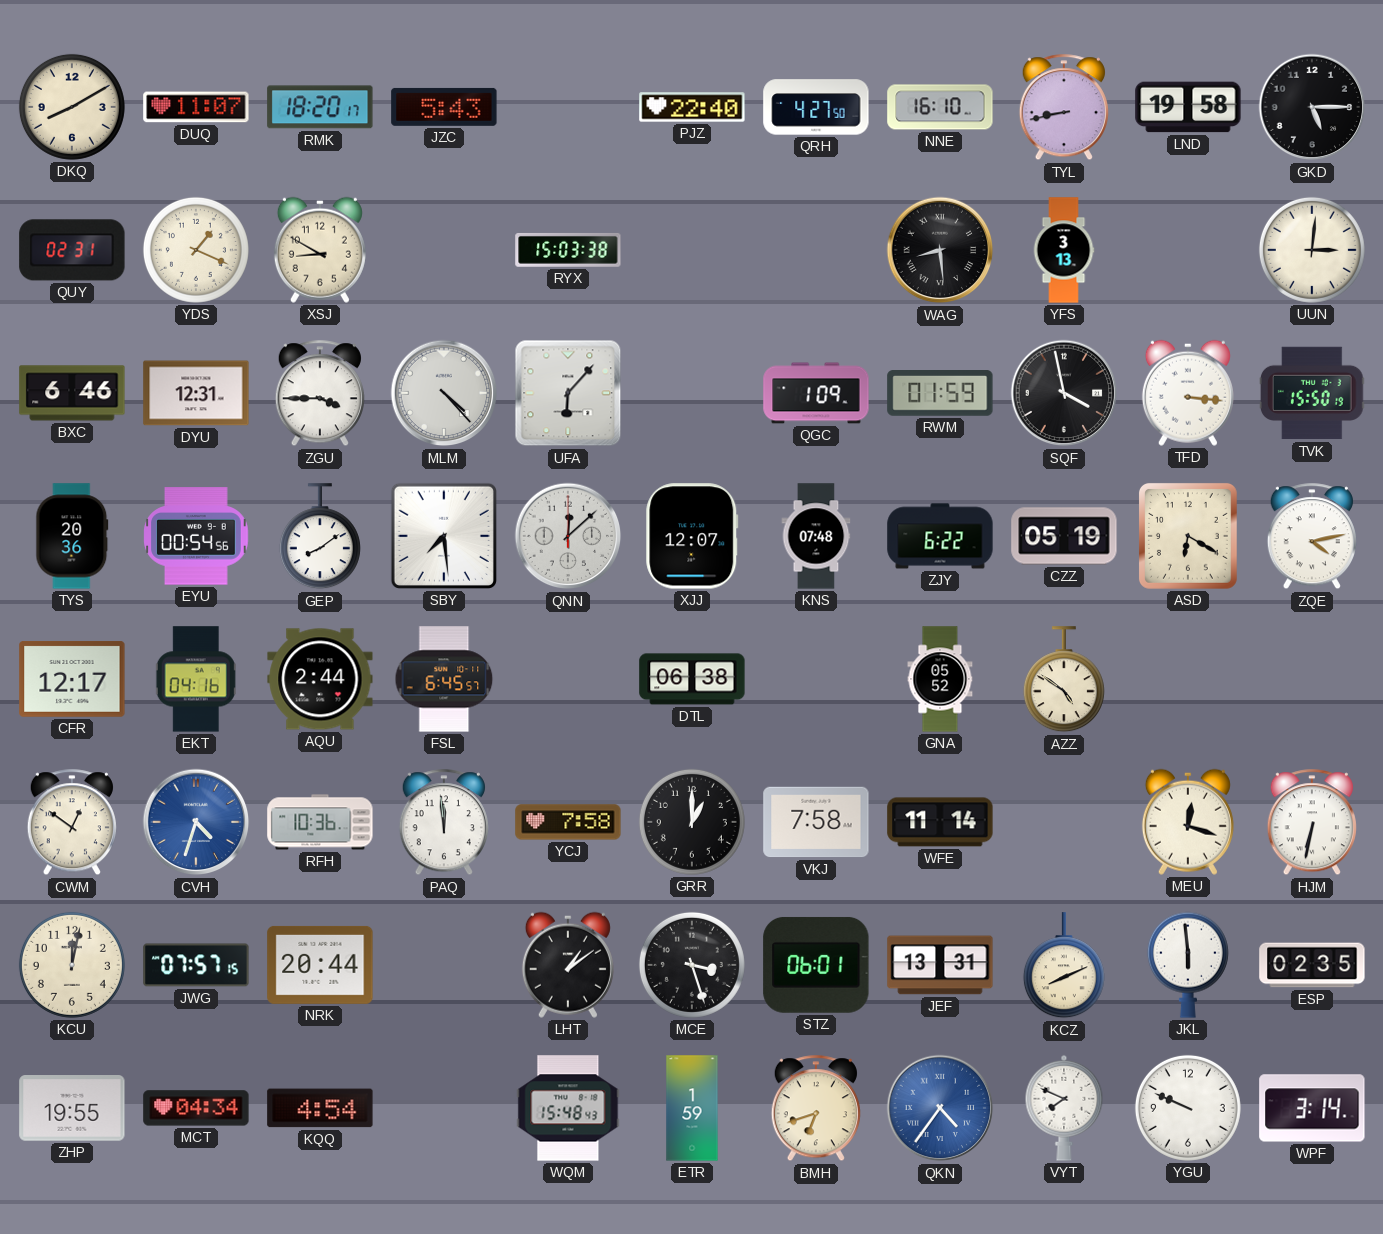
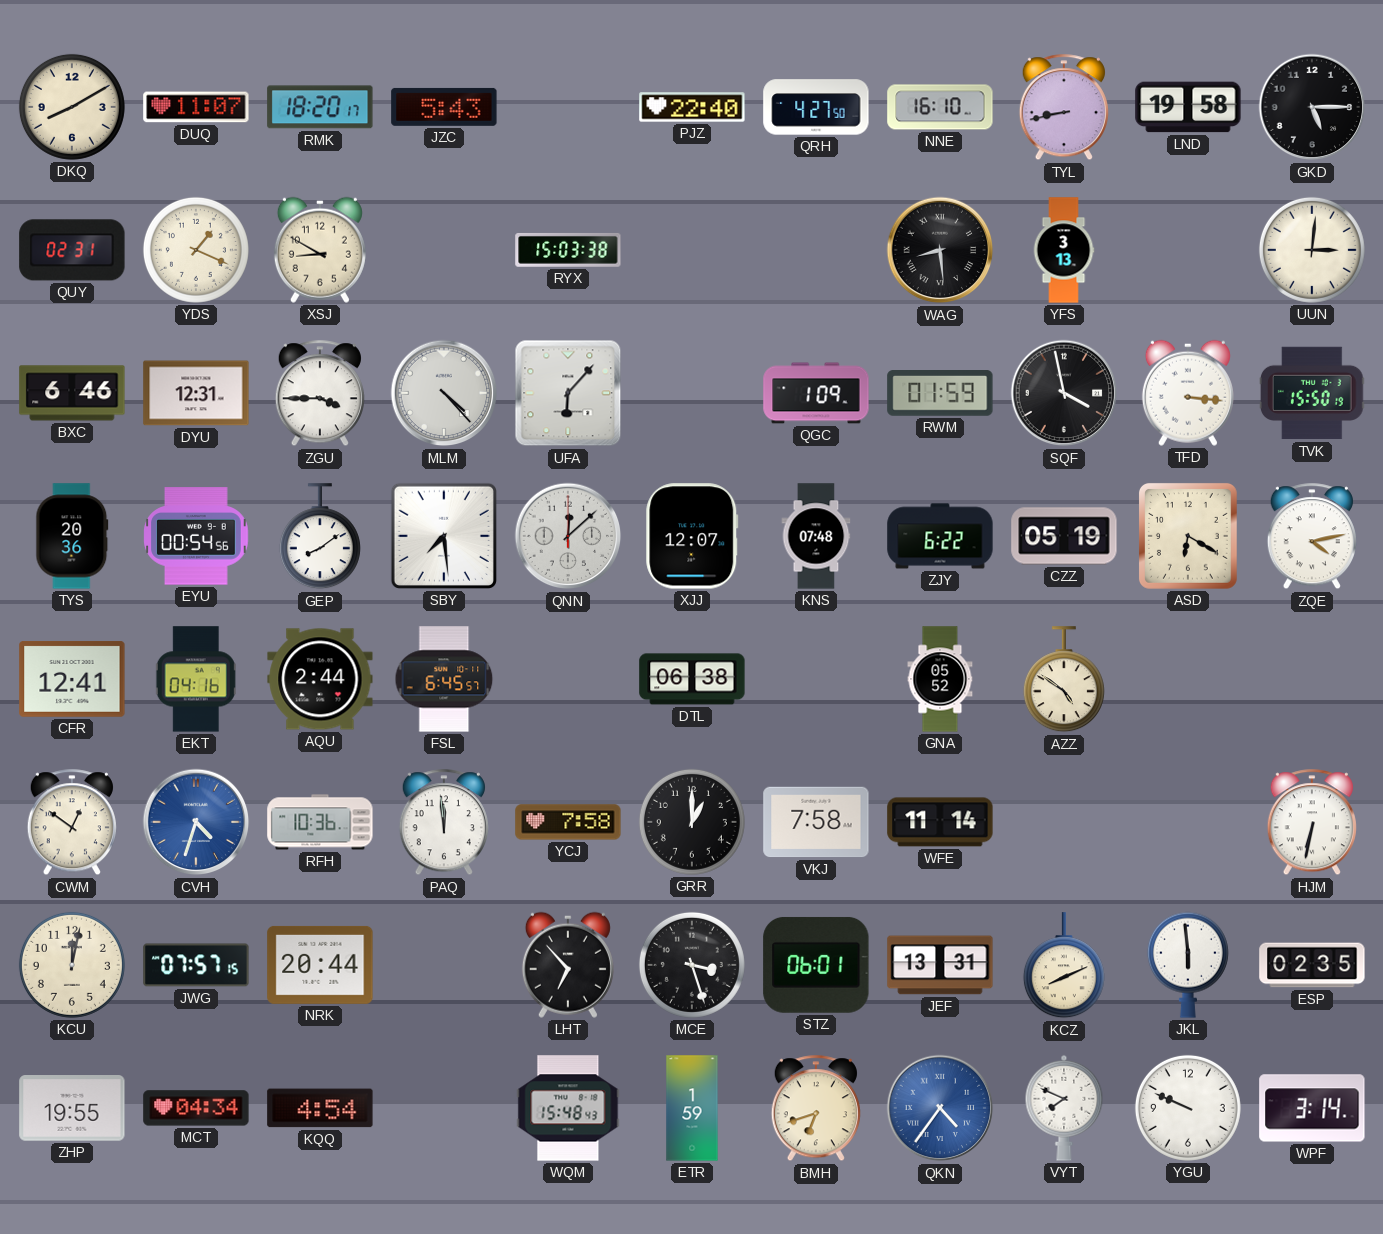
CFR: 12:17 -> 12:41
MEU: 12:18 -> none
LHT: 1:09 -> 6:53
